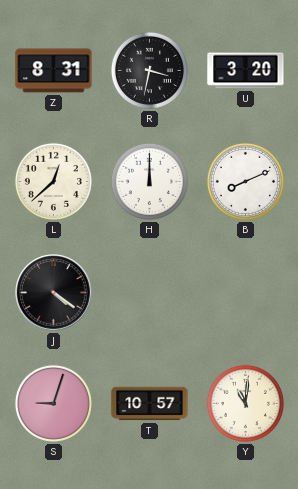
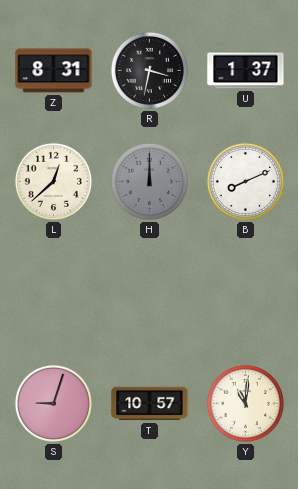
U: 3:20 -> 1:37
H dial: white -> grey
J: 4:21 -> none
